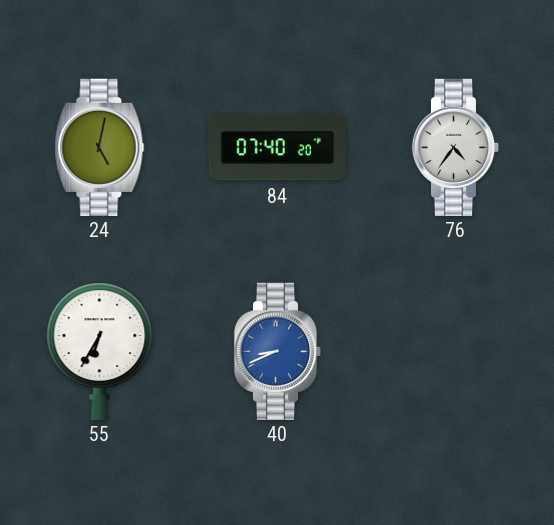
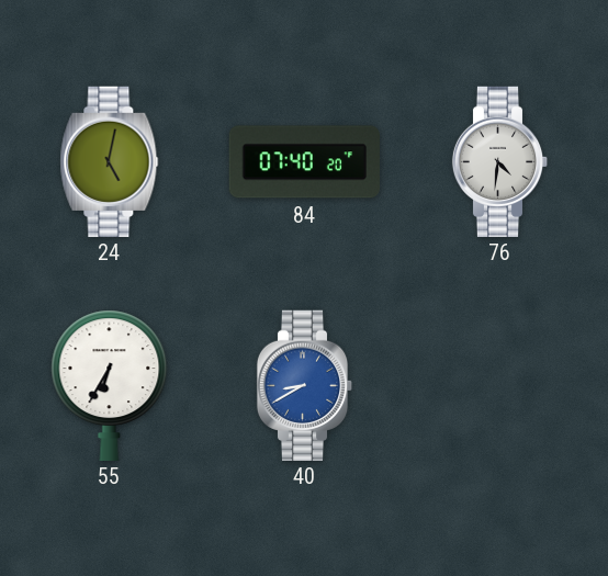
76: 4:36 -> 4:31
40: 8:41 -> 8:40
